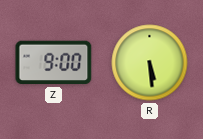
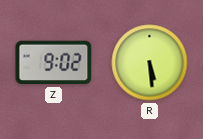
Z: 9:00 -> 9:02
